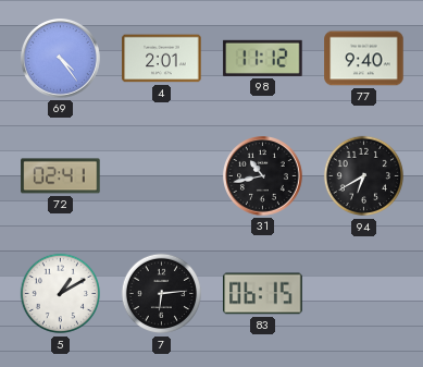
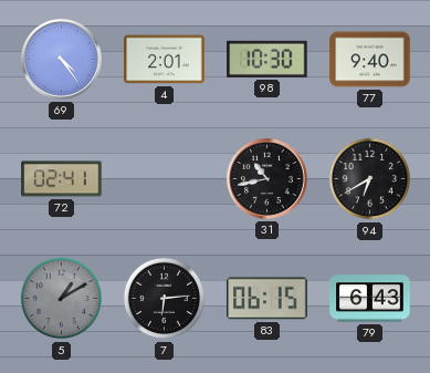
98: 11:12 -> 10:30
5 dial: white -> grey
79: none -> 6:43
